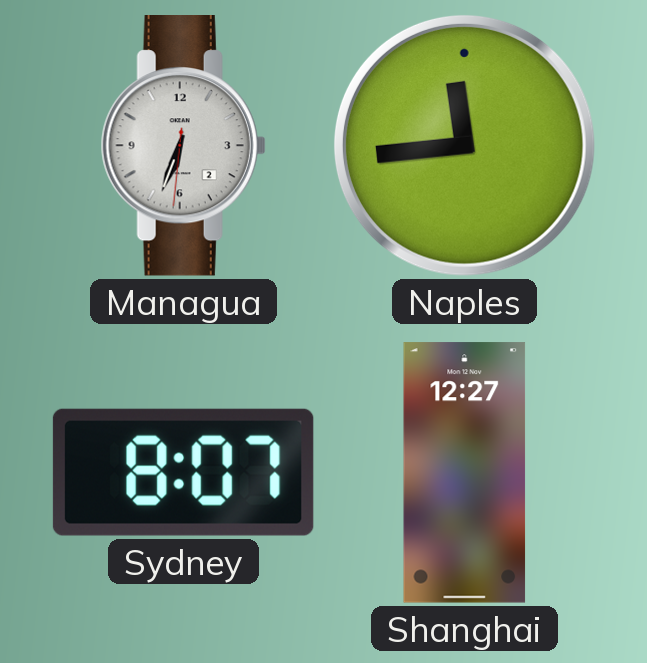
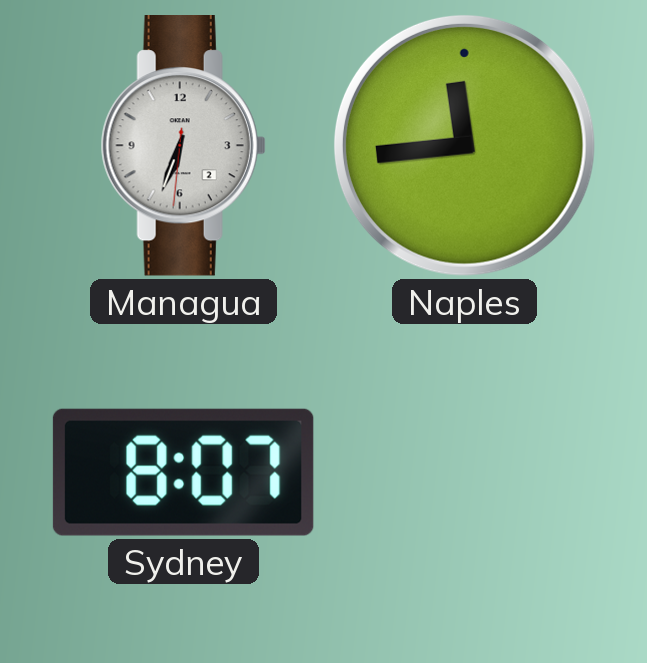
Shanghai: 12:27 -> none
